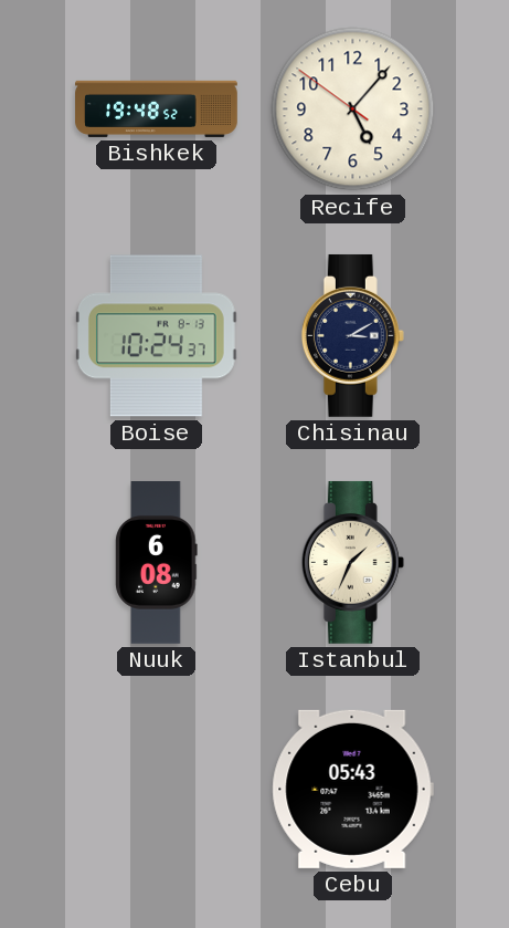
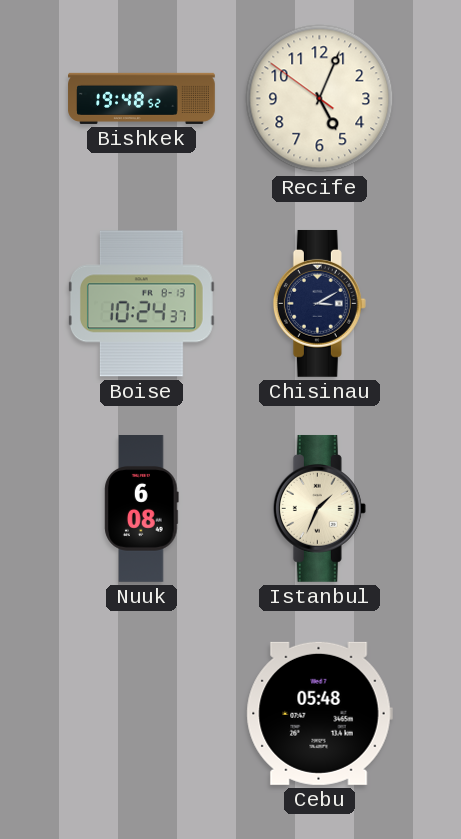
Recife: 5:06 -> 5:03
Cebu: 05:43 -> 05:48
